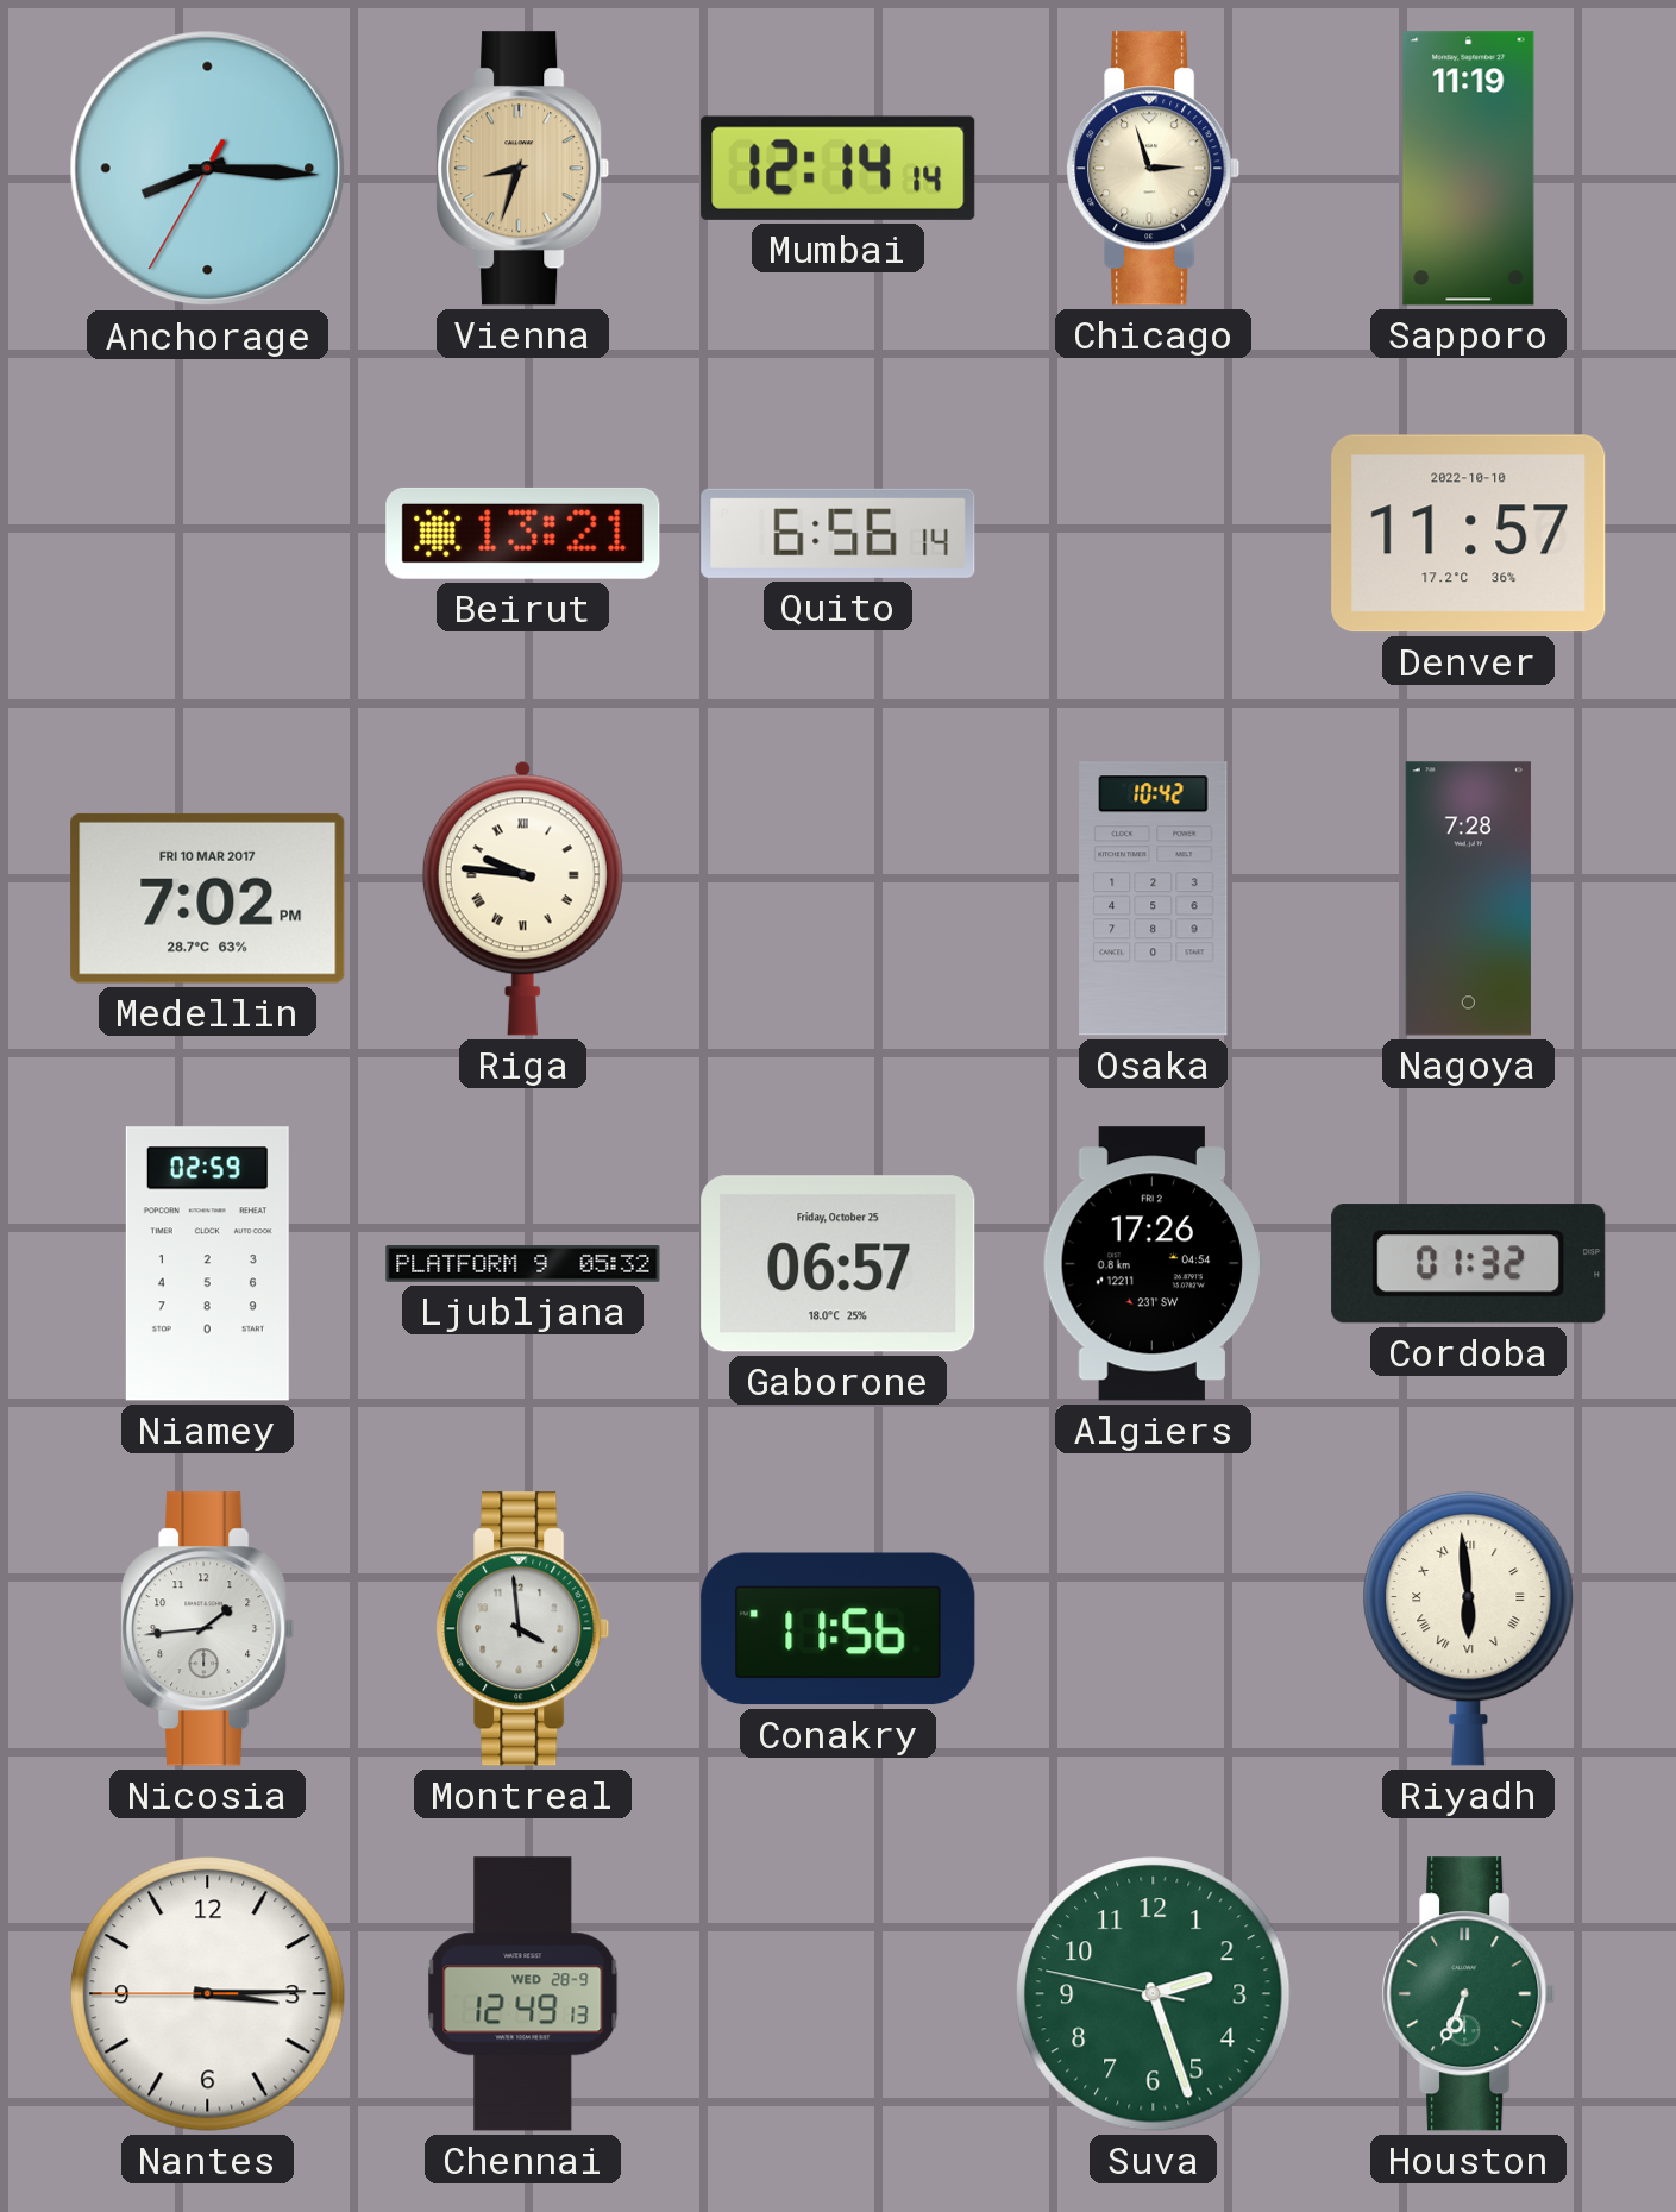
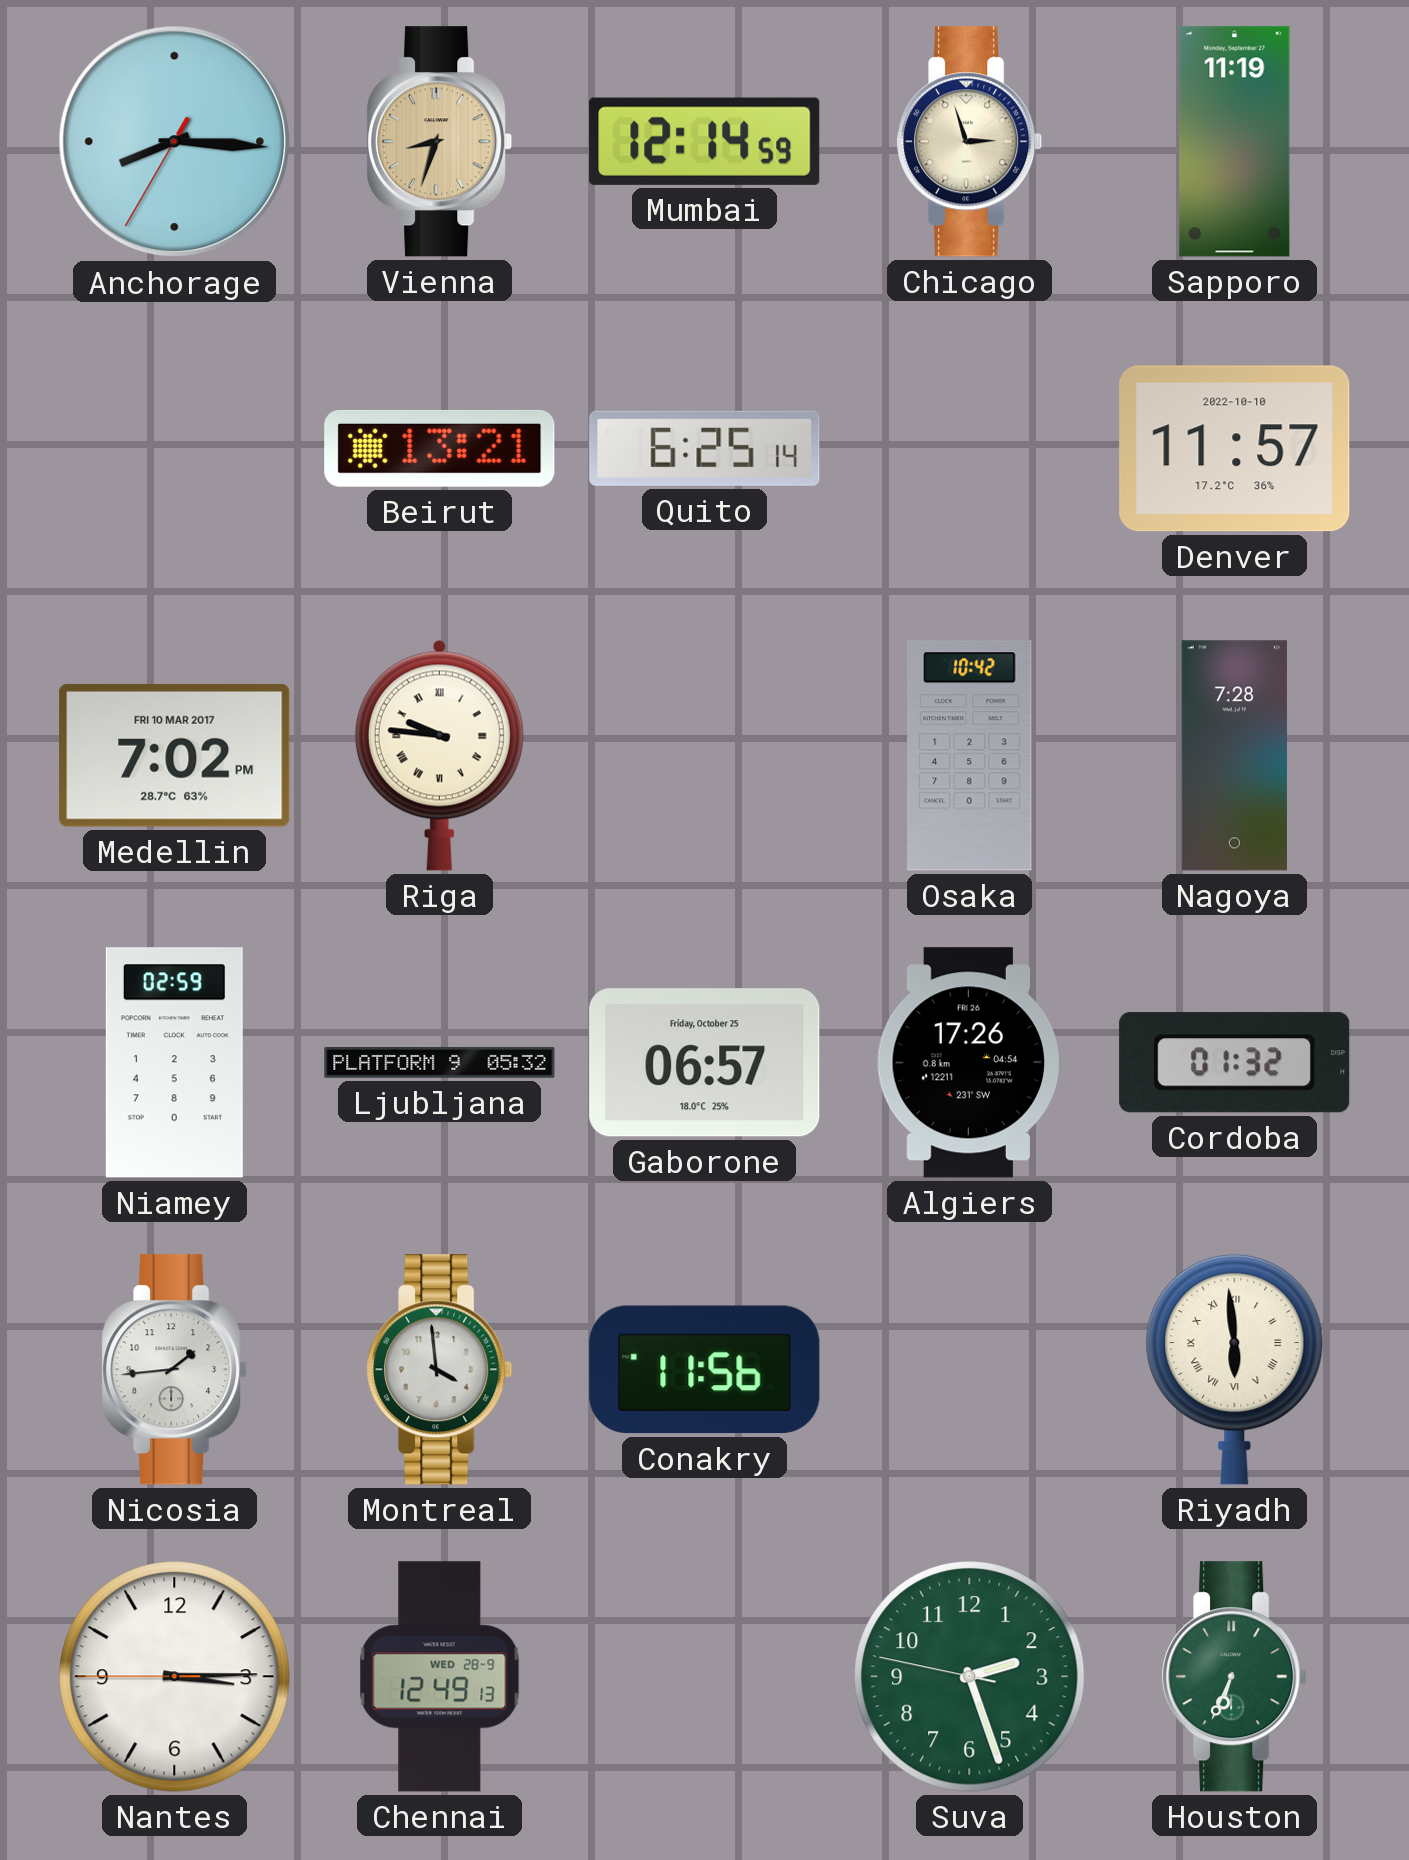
Mumbai: 12:14:14 -> 12:14:59
Quito: 6:56 -> 6:25
Algiers date: FRI 2 -> FRI 26
